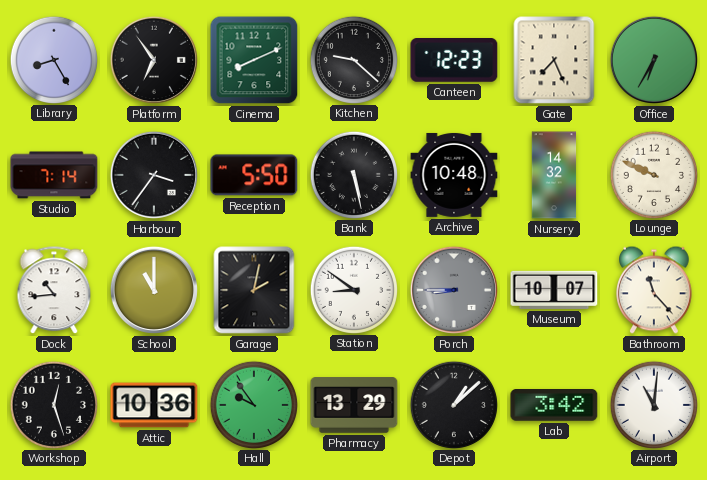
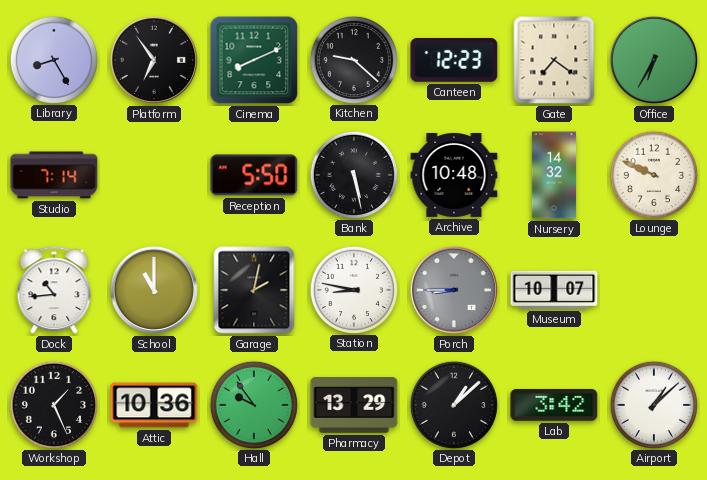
Gate: 7:26 -> 7:21
Harbour: 3:36 -> none
Station: 8:51 -> 8:47
Bathroom: 11:23 -> none
Workshop: 12:27 -> 1:26
Airport: 11:01 -> 1:08
